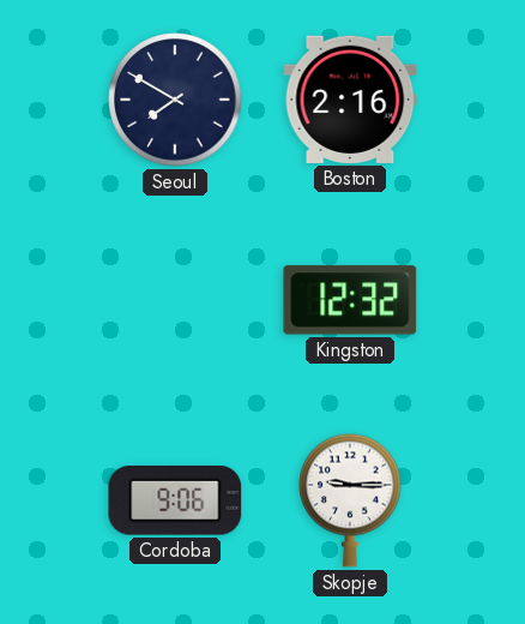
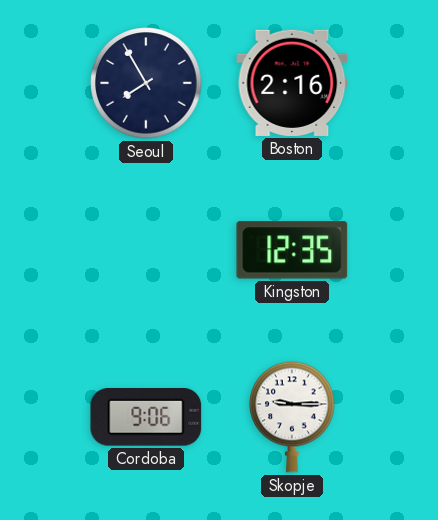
Seoul: 7:50 -> 7:55
Kingston: 12:32 -> 12:35
